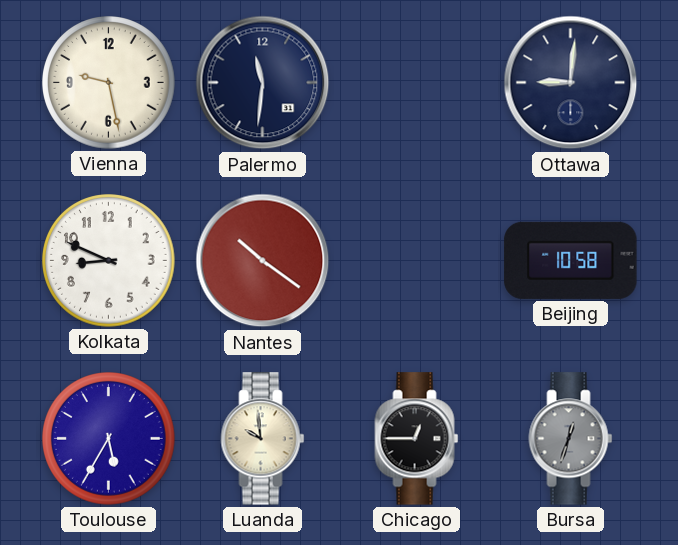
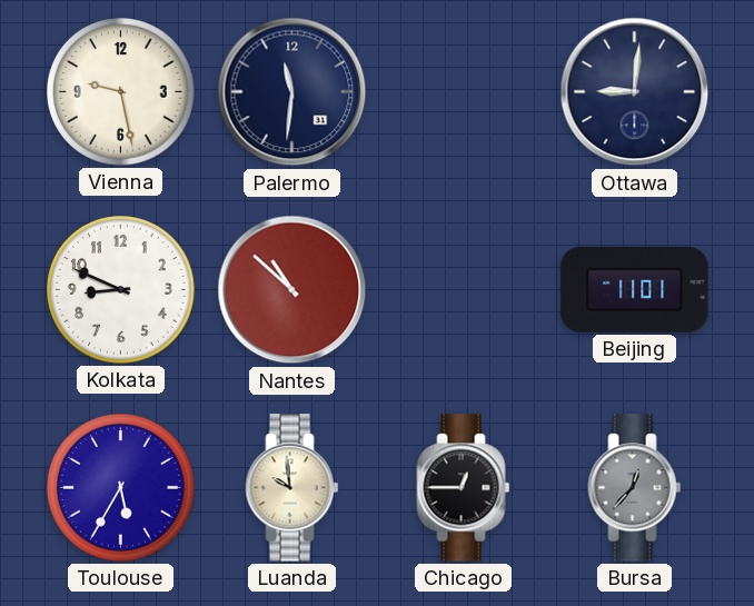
Nantes: 10:21 -> 10:52
Beijing: 10:58 -> 11:01
Bursa: 12:33 -> 12:37
